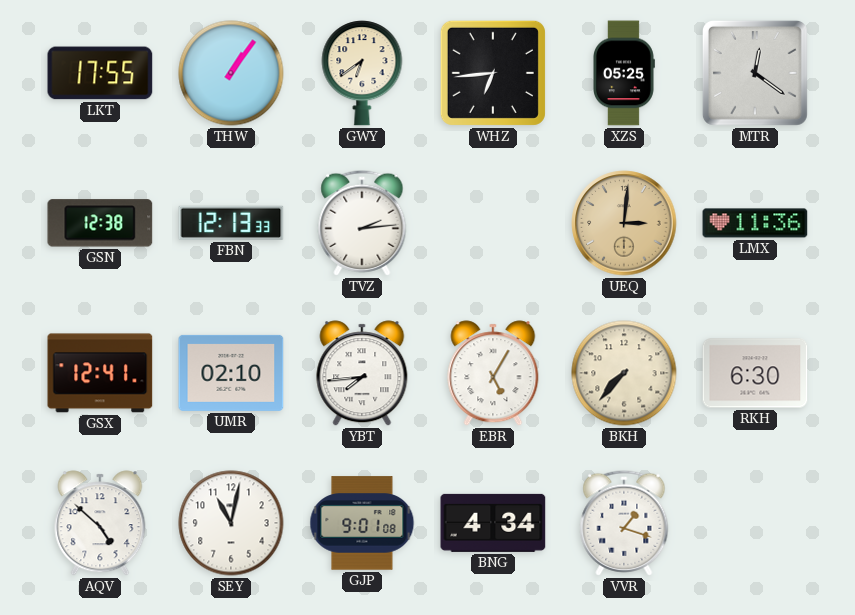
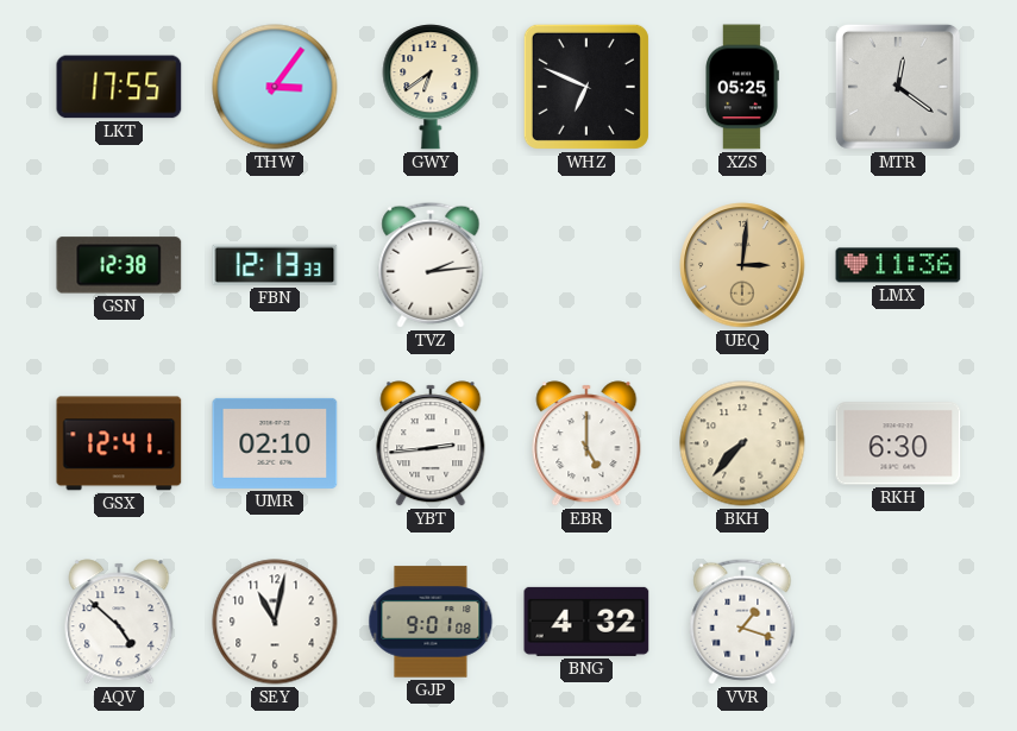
THW: 1:06 -> 3:06
WHZ: 6:44 -> 6:49
YBT: 7:44 -> 2:44
EBR: 5:05 -> 5:00
BNG: 4:34 -> 4:32
